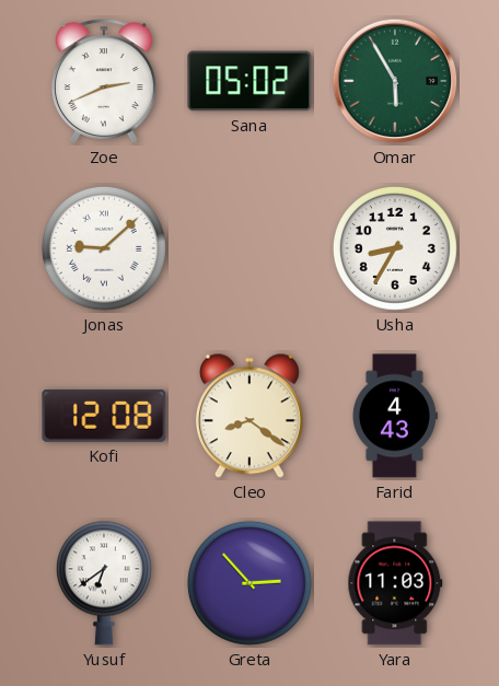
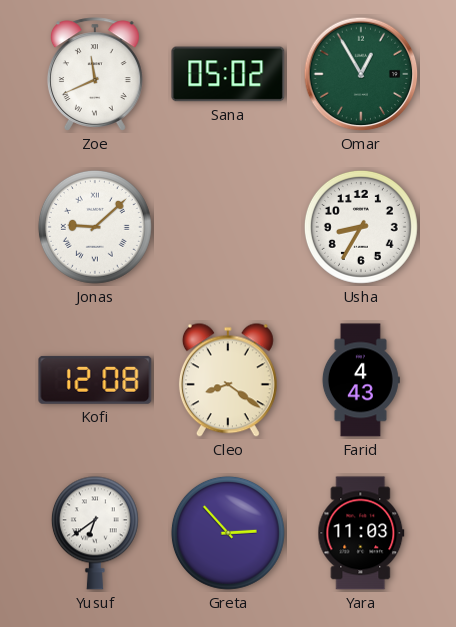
Zoe: 2:41 -> 11:41
Omar: 5:55 -> 12:55
